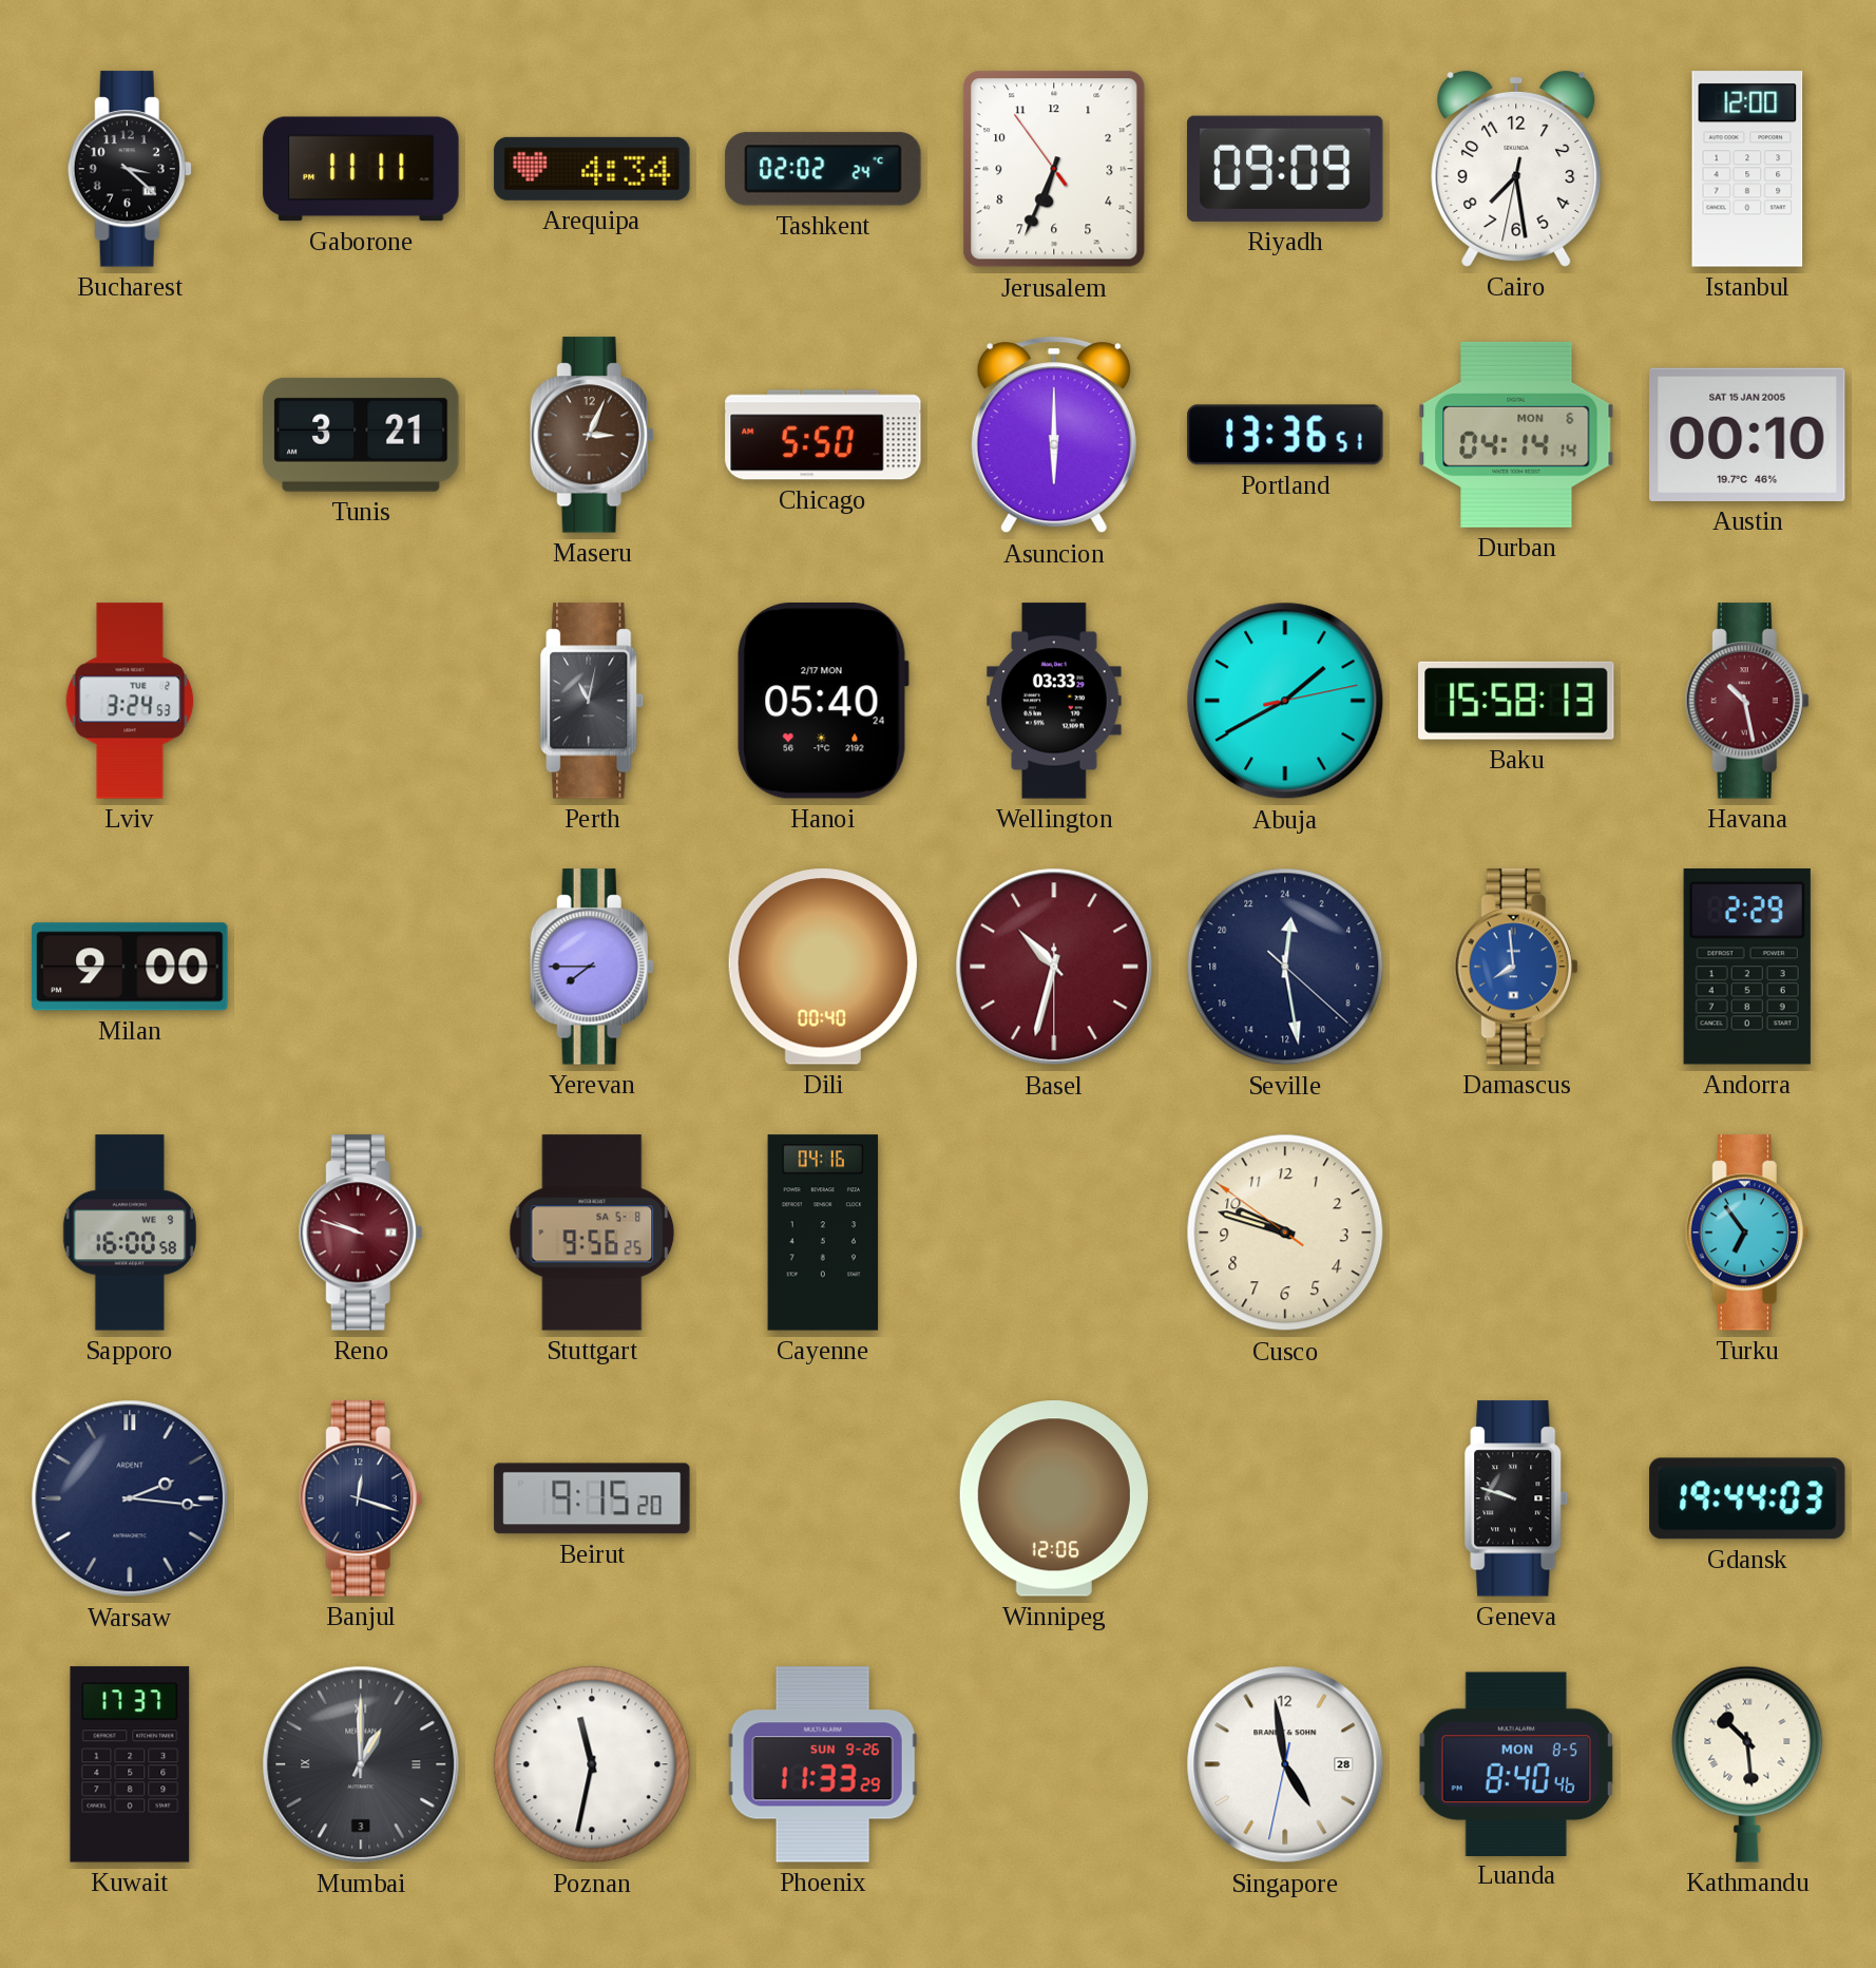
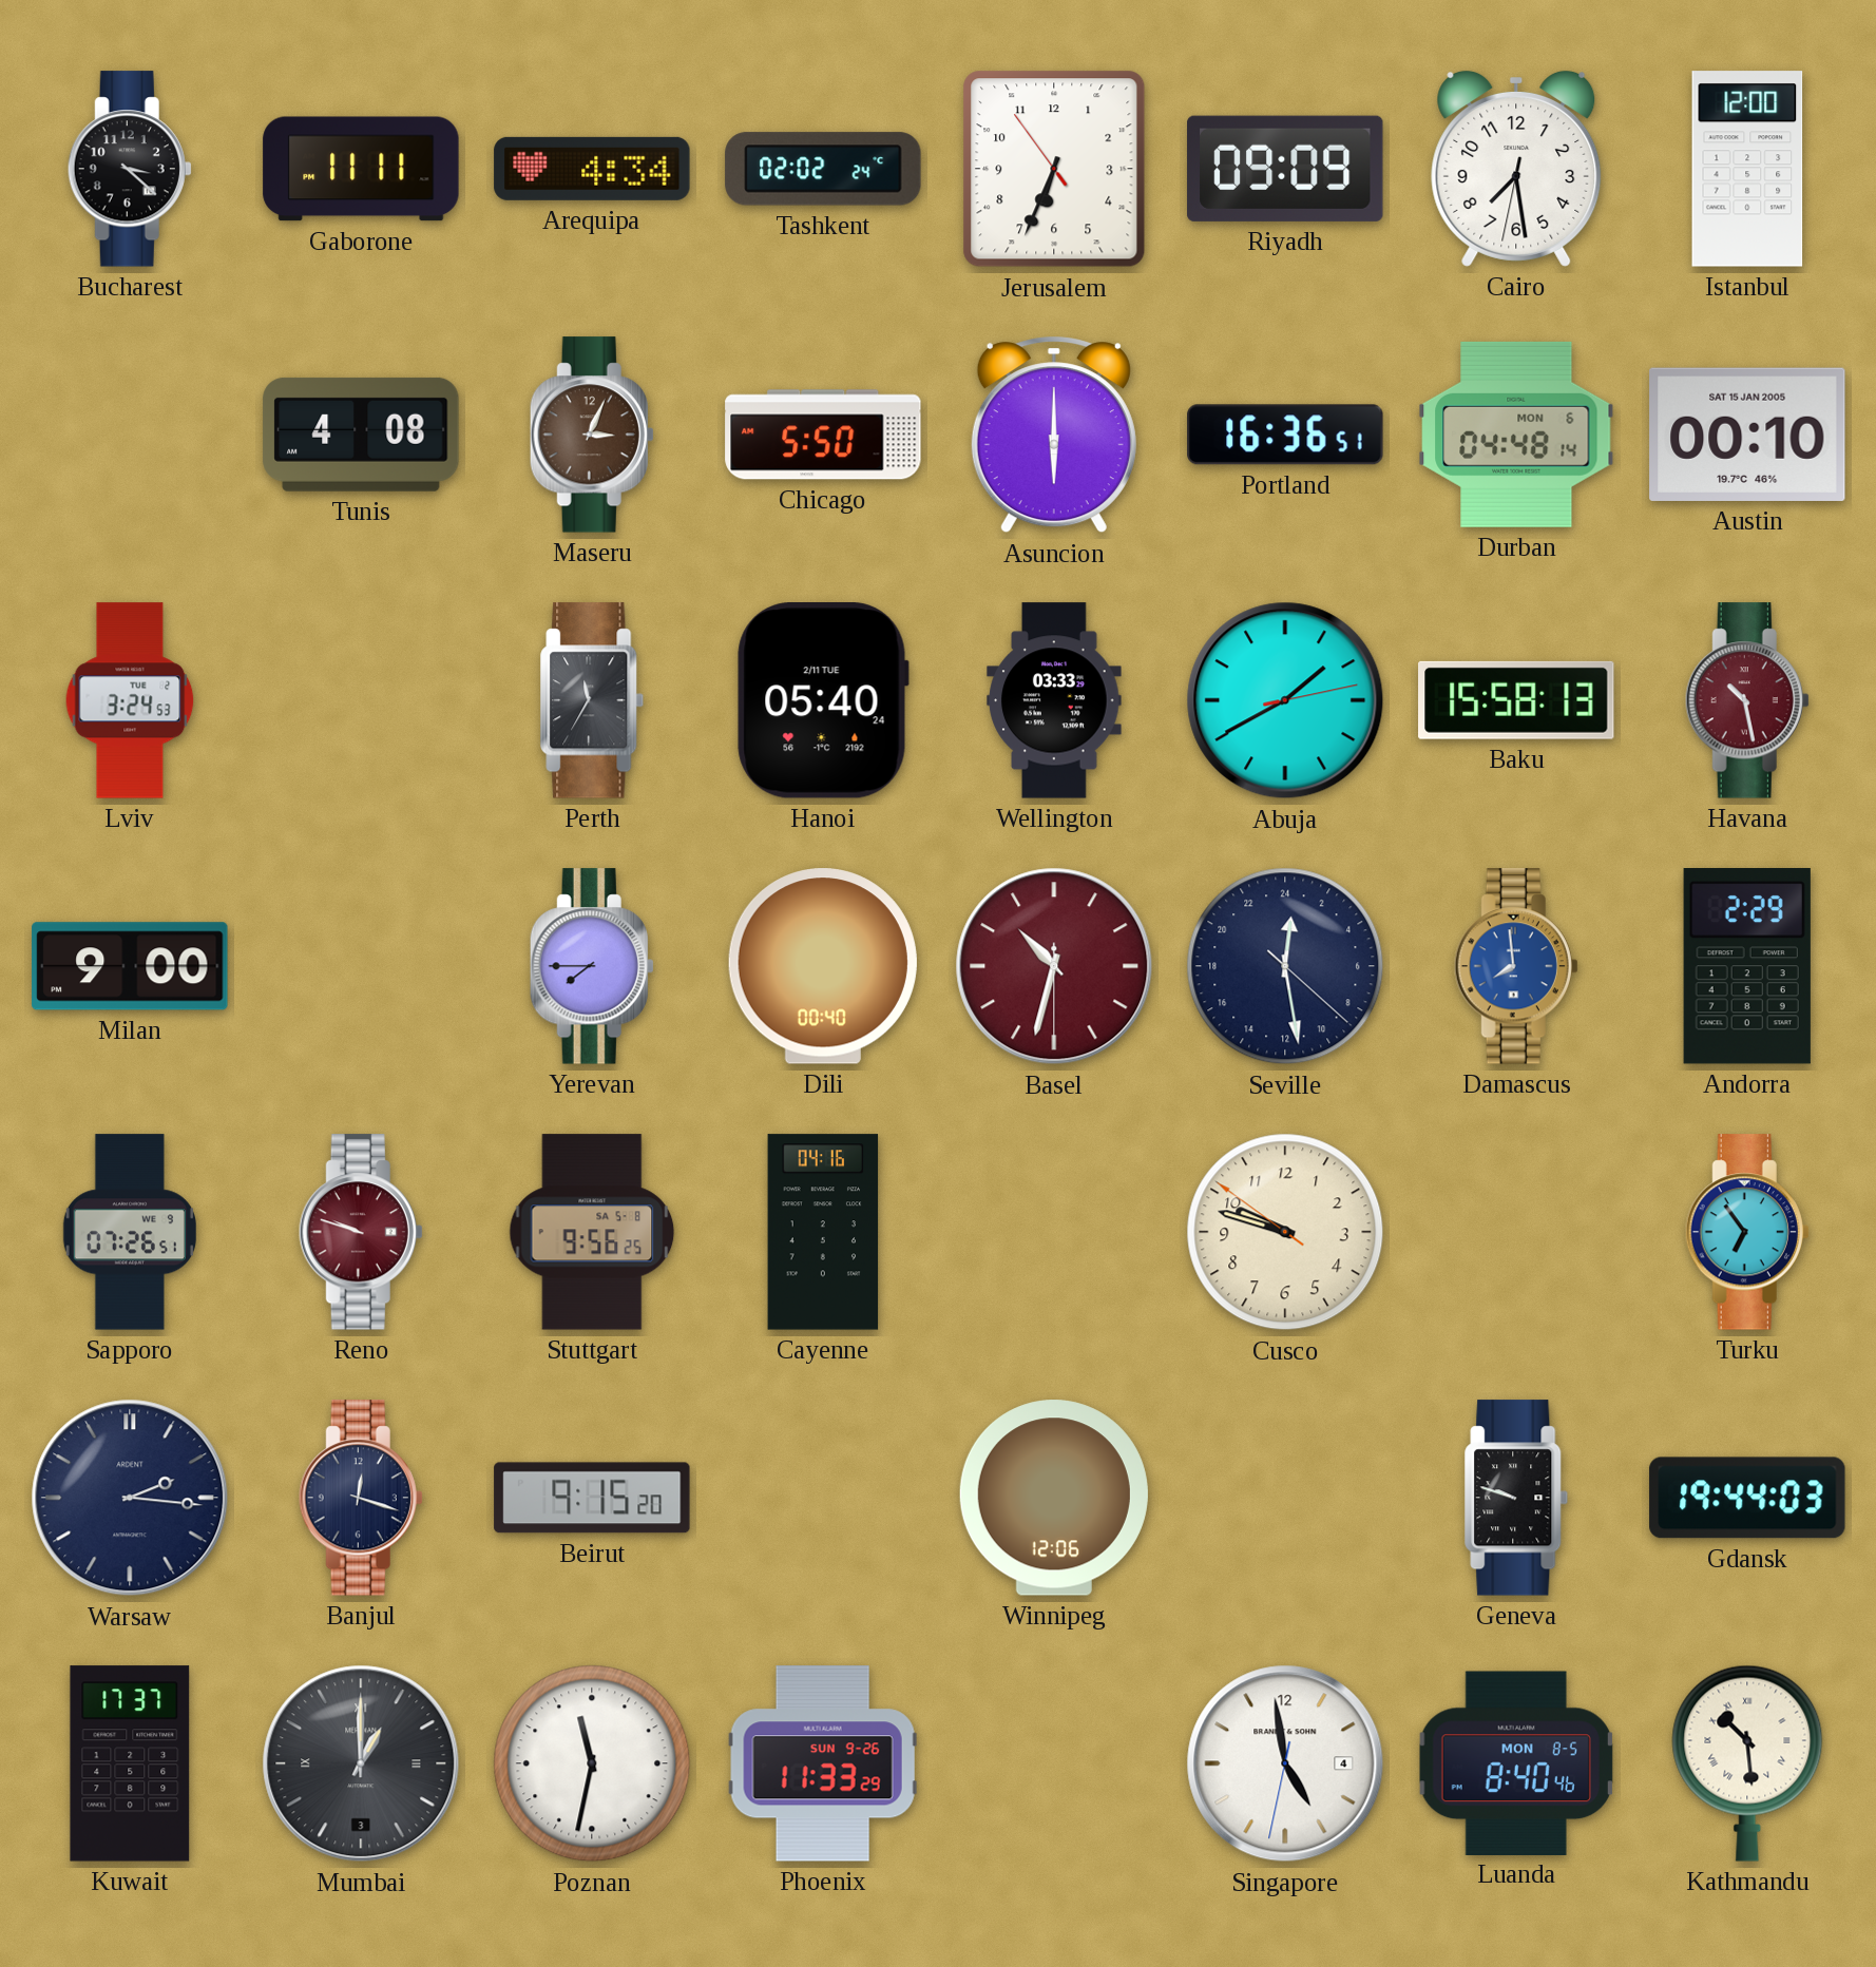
Tunis: 3:21 -> 4:08
Portland: 13:36 -> 16:36
Durban: 04:14 -> 04:48
Perth: 11:02 -> 11:35
Hanoi date: 2/17 MON -> 2/11 TUE
Sapporo: 16:00 -> 07:26
Singapore date: 28 -> 4
